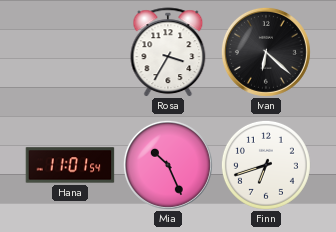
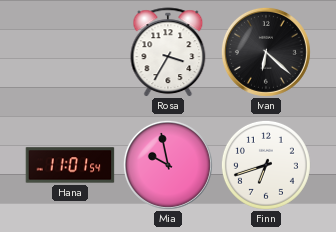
Mia: 10:26 -> 9:58
